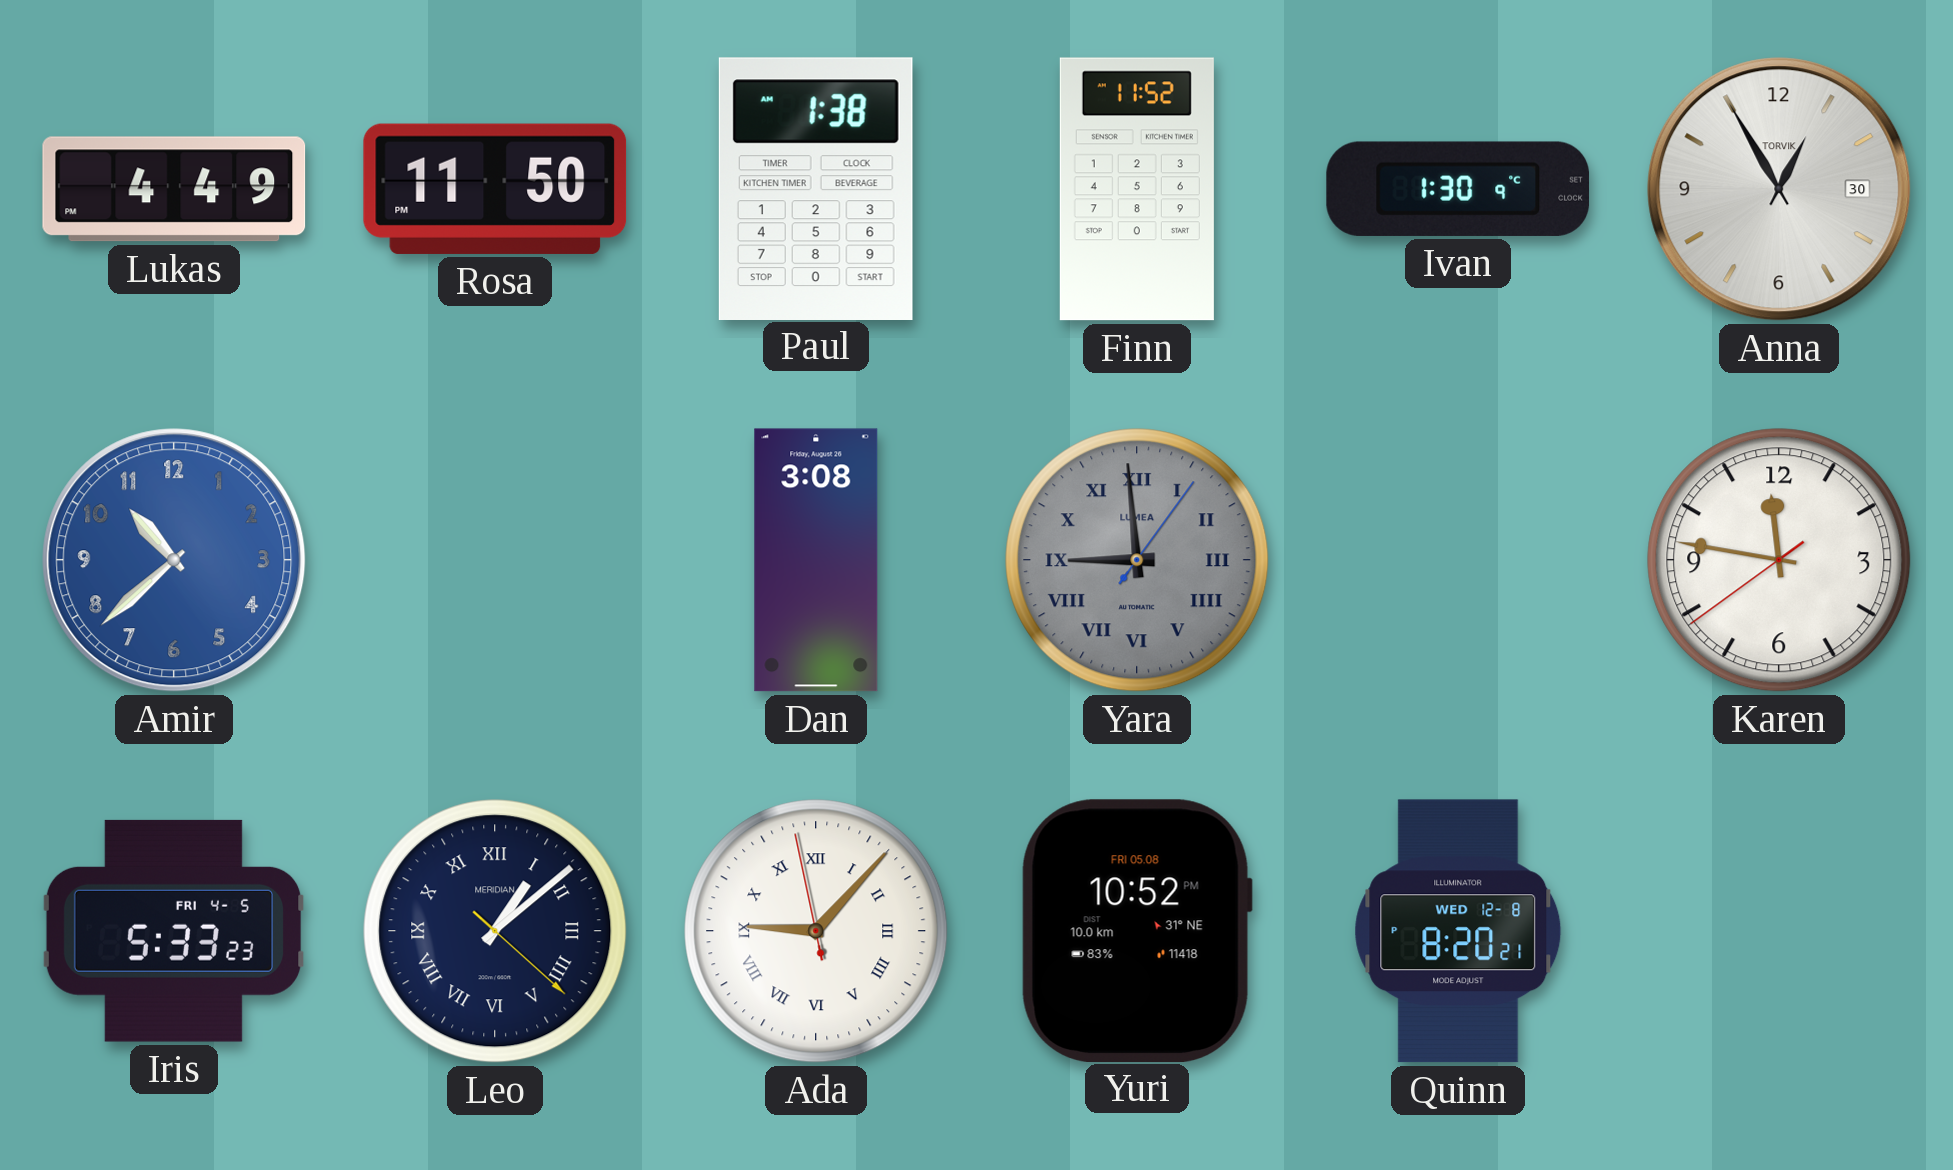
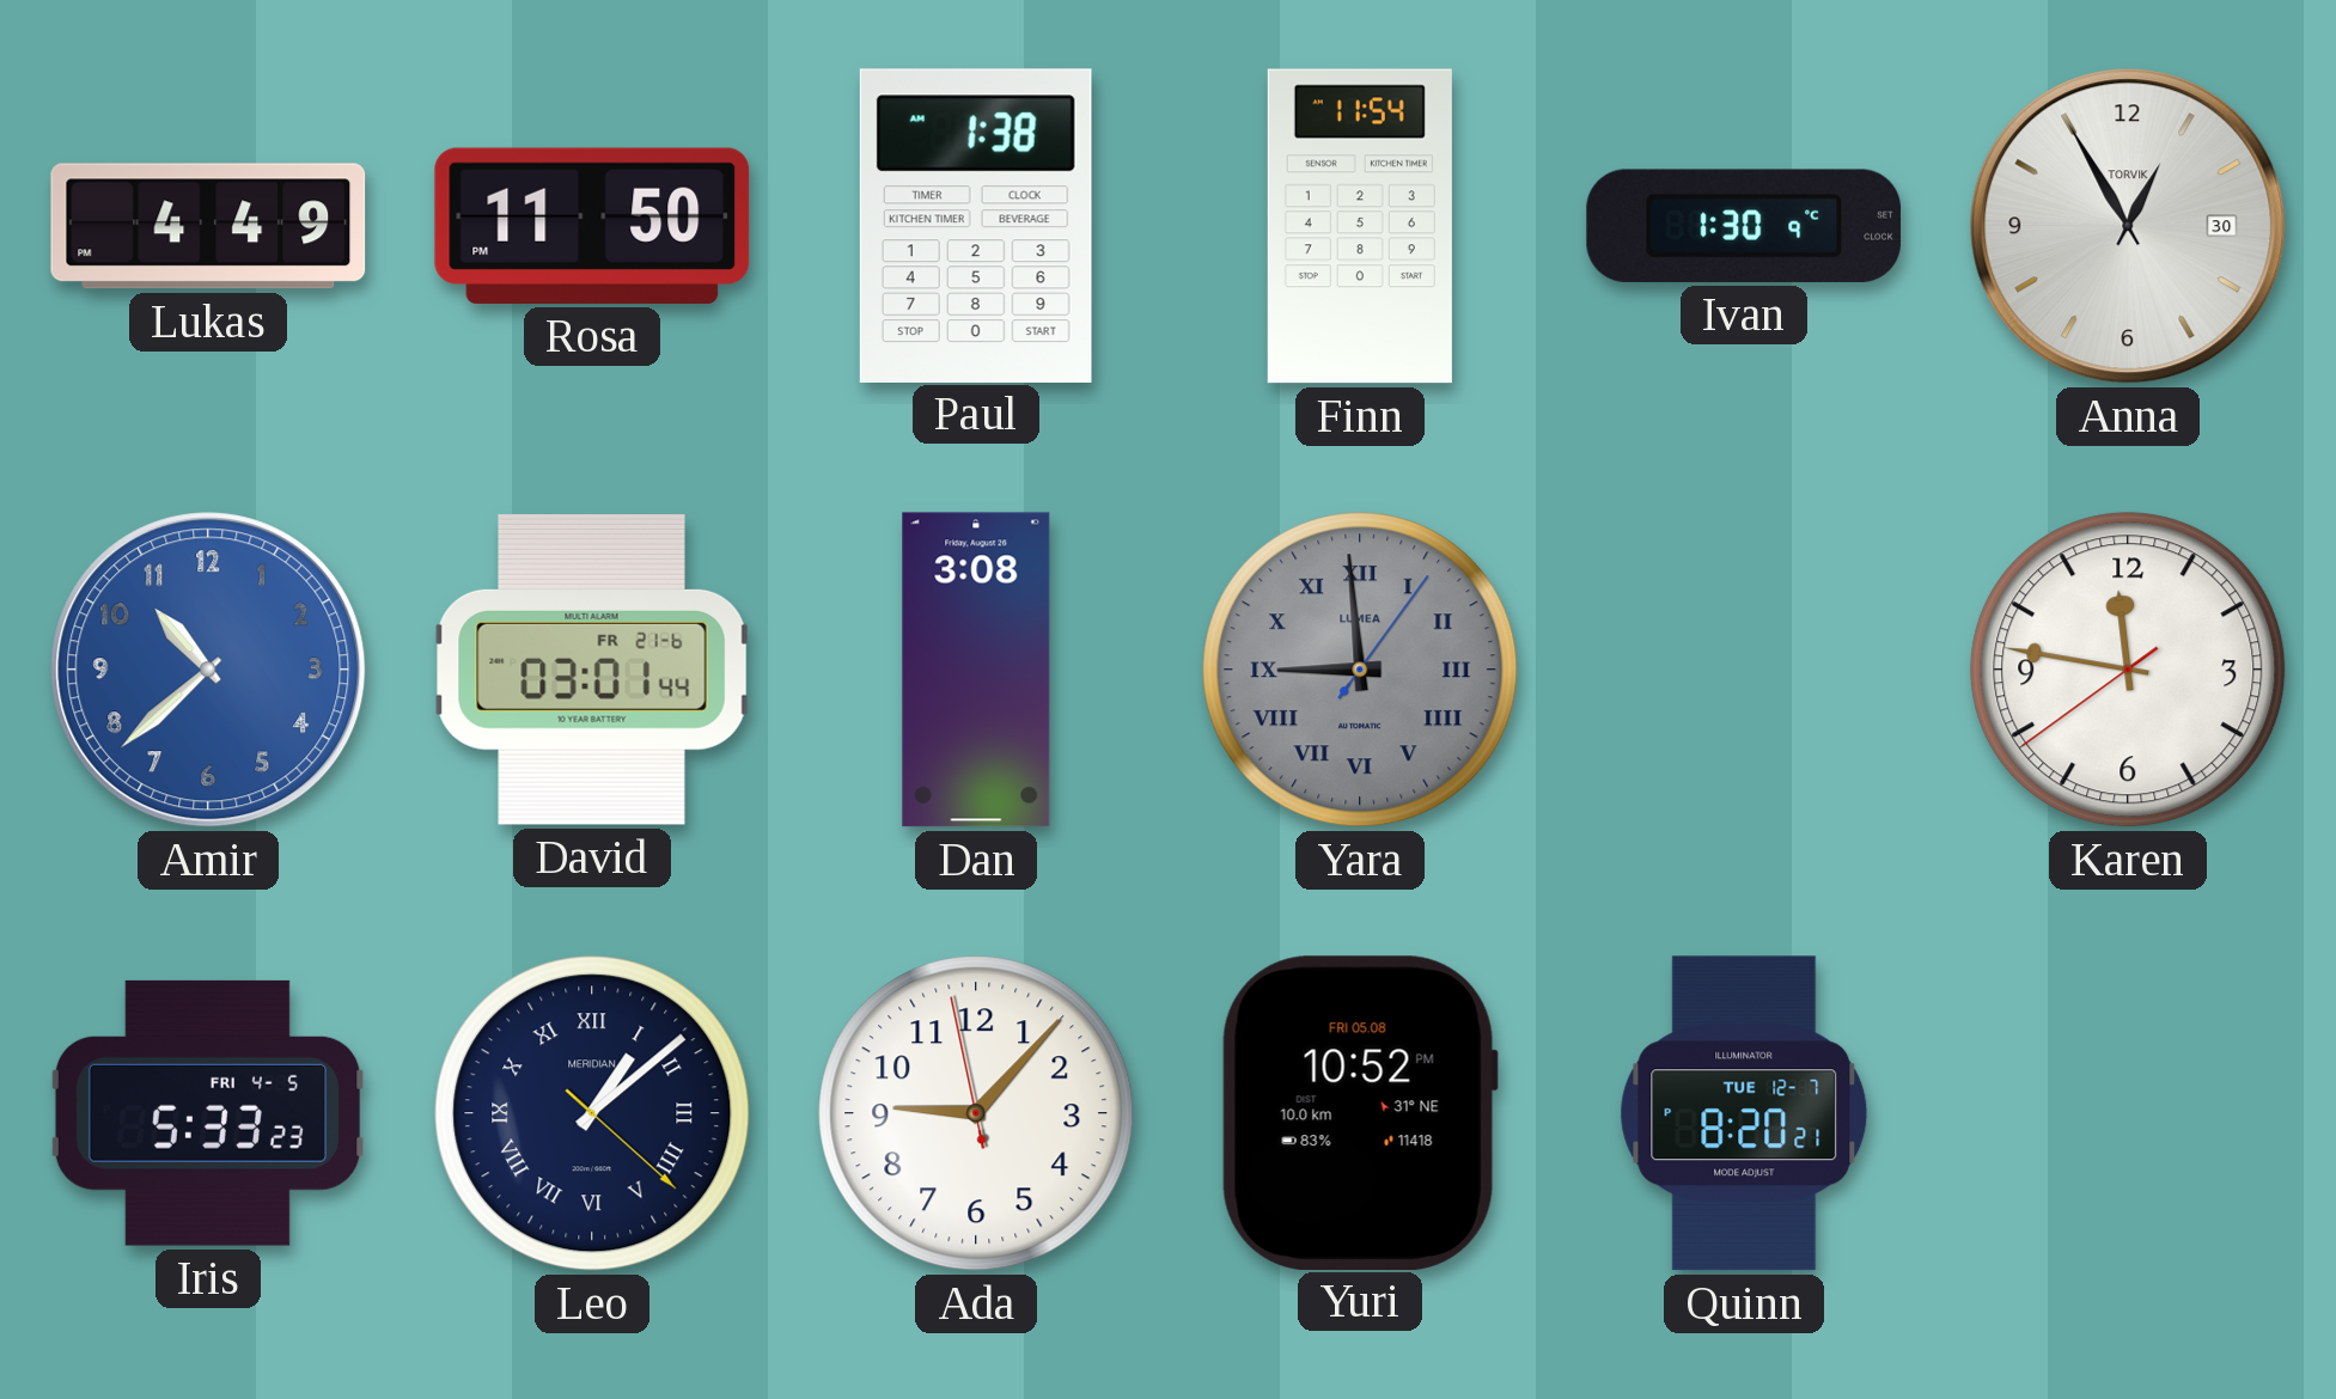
Finn: 11:52 -> 11:54
David: none -> 03:01
Ada numerals: Roman -> Arabic
Quinn date: WED 12-8 -> TUE 12-7
